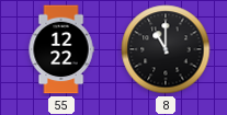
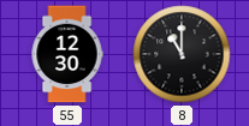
55: 12:22 -> 12:30
